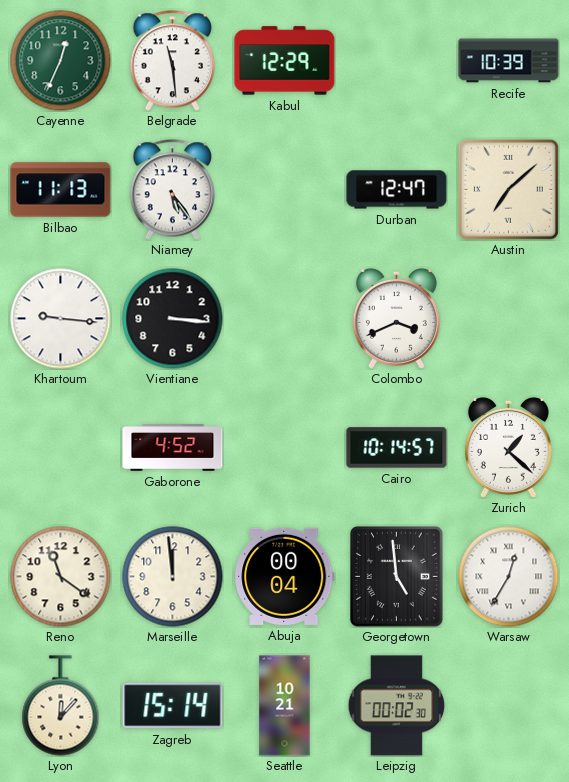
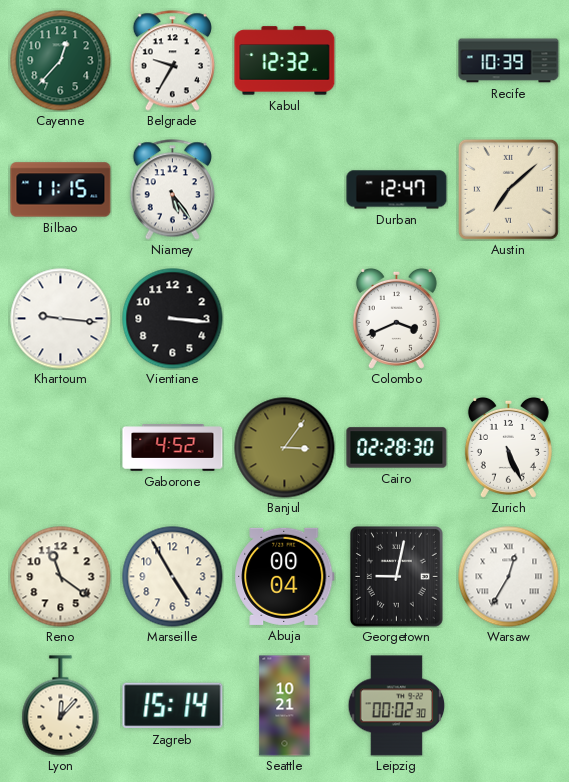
Cayenne: 12:34 -> 12:37
Belgrade: 11:29 -> 9:35
Kabul: 12:29 -> 12:32
Bilbao: 11:13 -> 11:15
Banjul: none -> 3:06
Cairo: 10:14 -> 02:28
Zurich: 1:22 -> 5:26
Marseille: 11:59 -> 4:55
Georgetown: 4:59 -> 9:02
